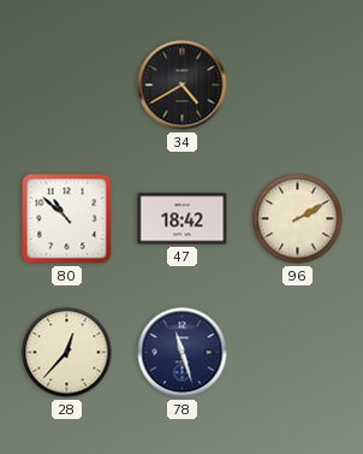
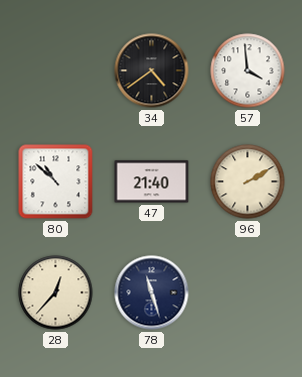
34: 4:40 -> 4:39
57: none -> 3:59
47: 18:42 -> 21:40
